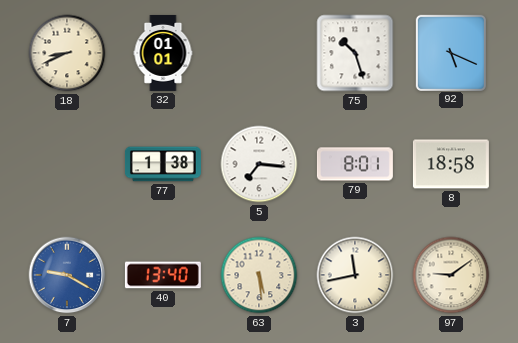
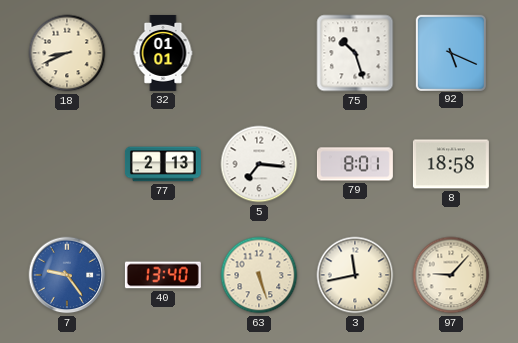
77: 1:38 -> 2:13
7: 9:20 -> 9:24
63: 5:29 -> 5:27
97: 9:09 -> 9:07
